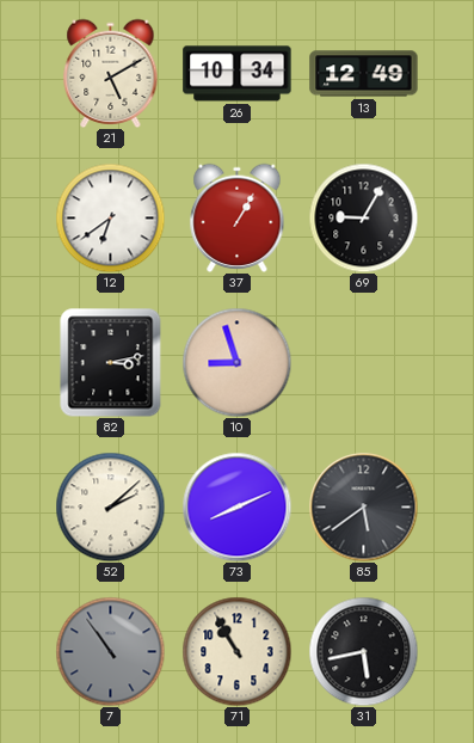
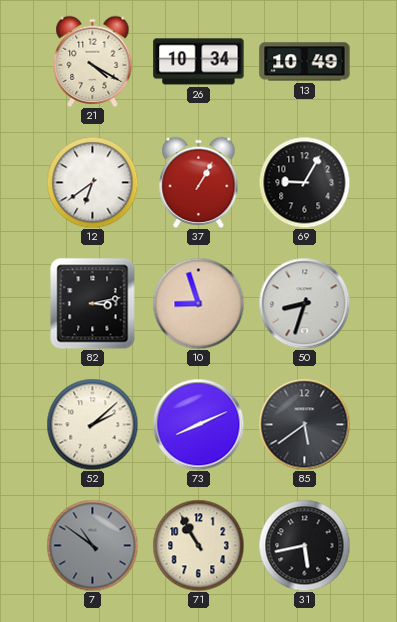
21: 5:10 -> 4:20
13: 12:49 -> 10:49
50: none -> 8:33
7: 10:54 -> 10:51
